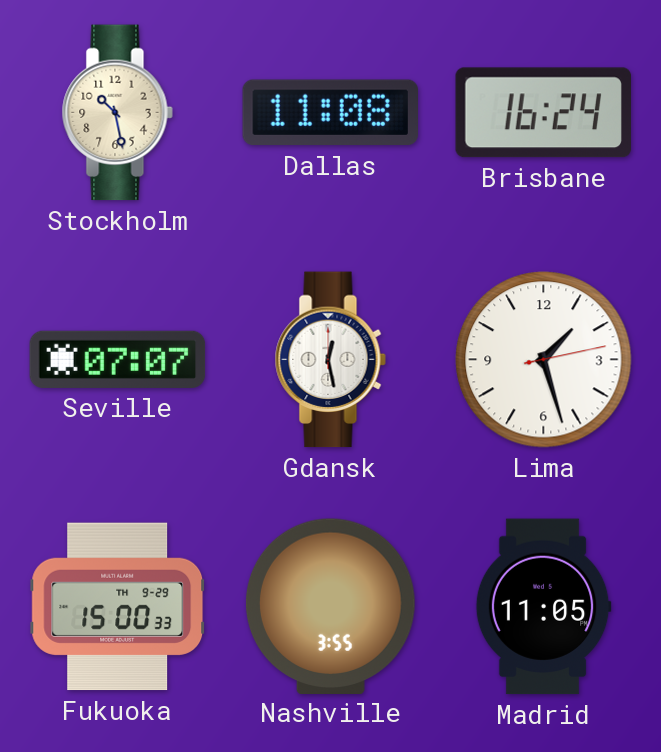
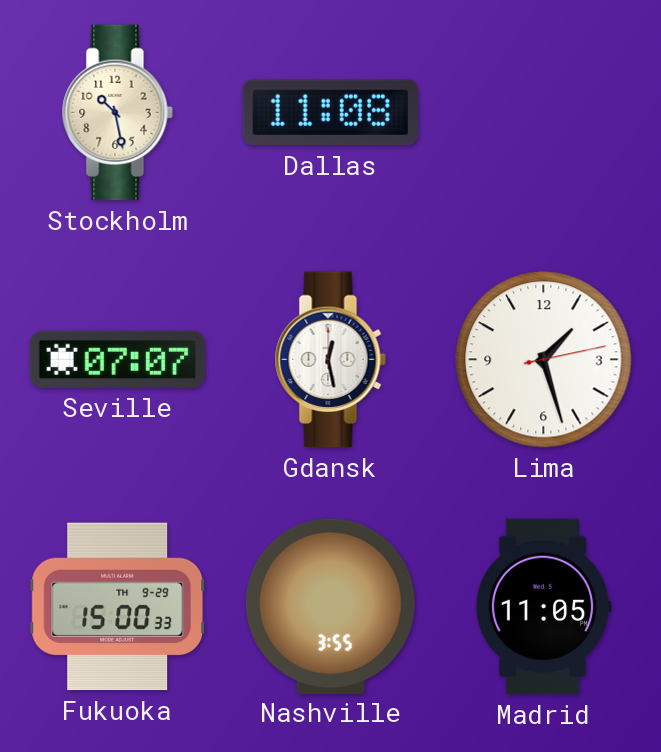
Brisbane: 16:24 -> none
